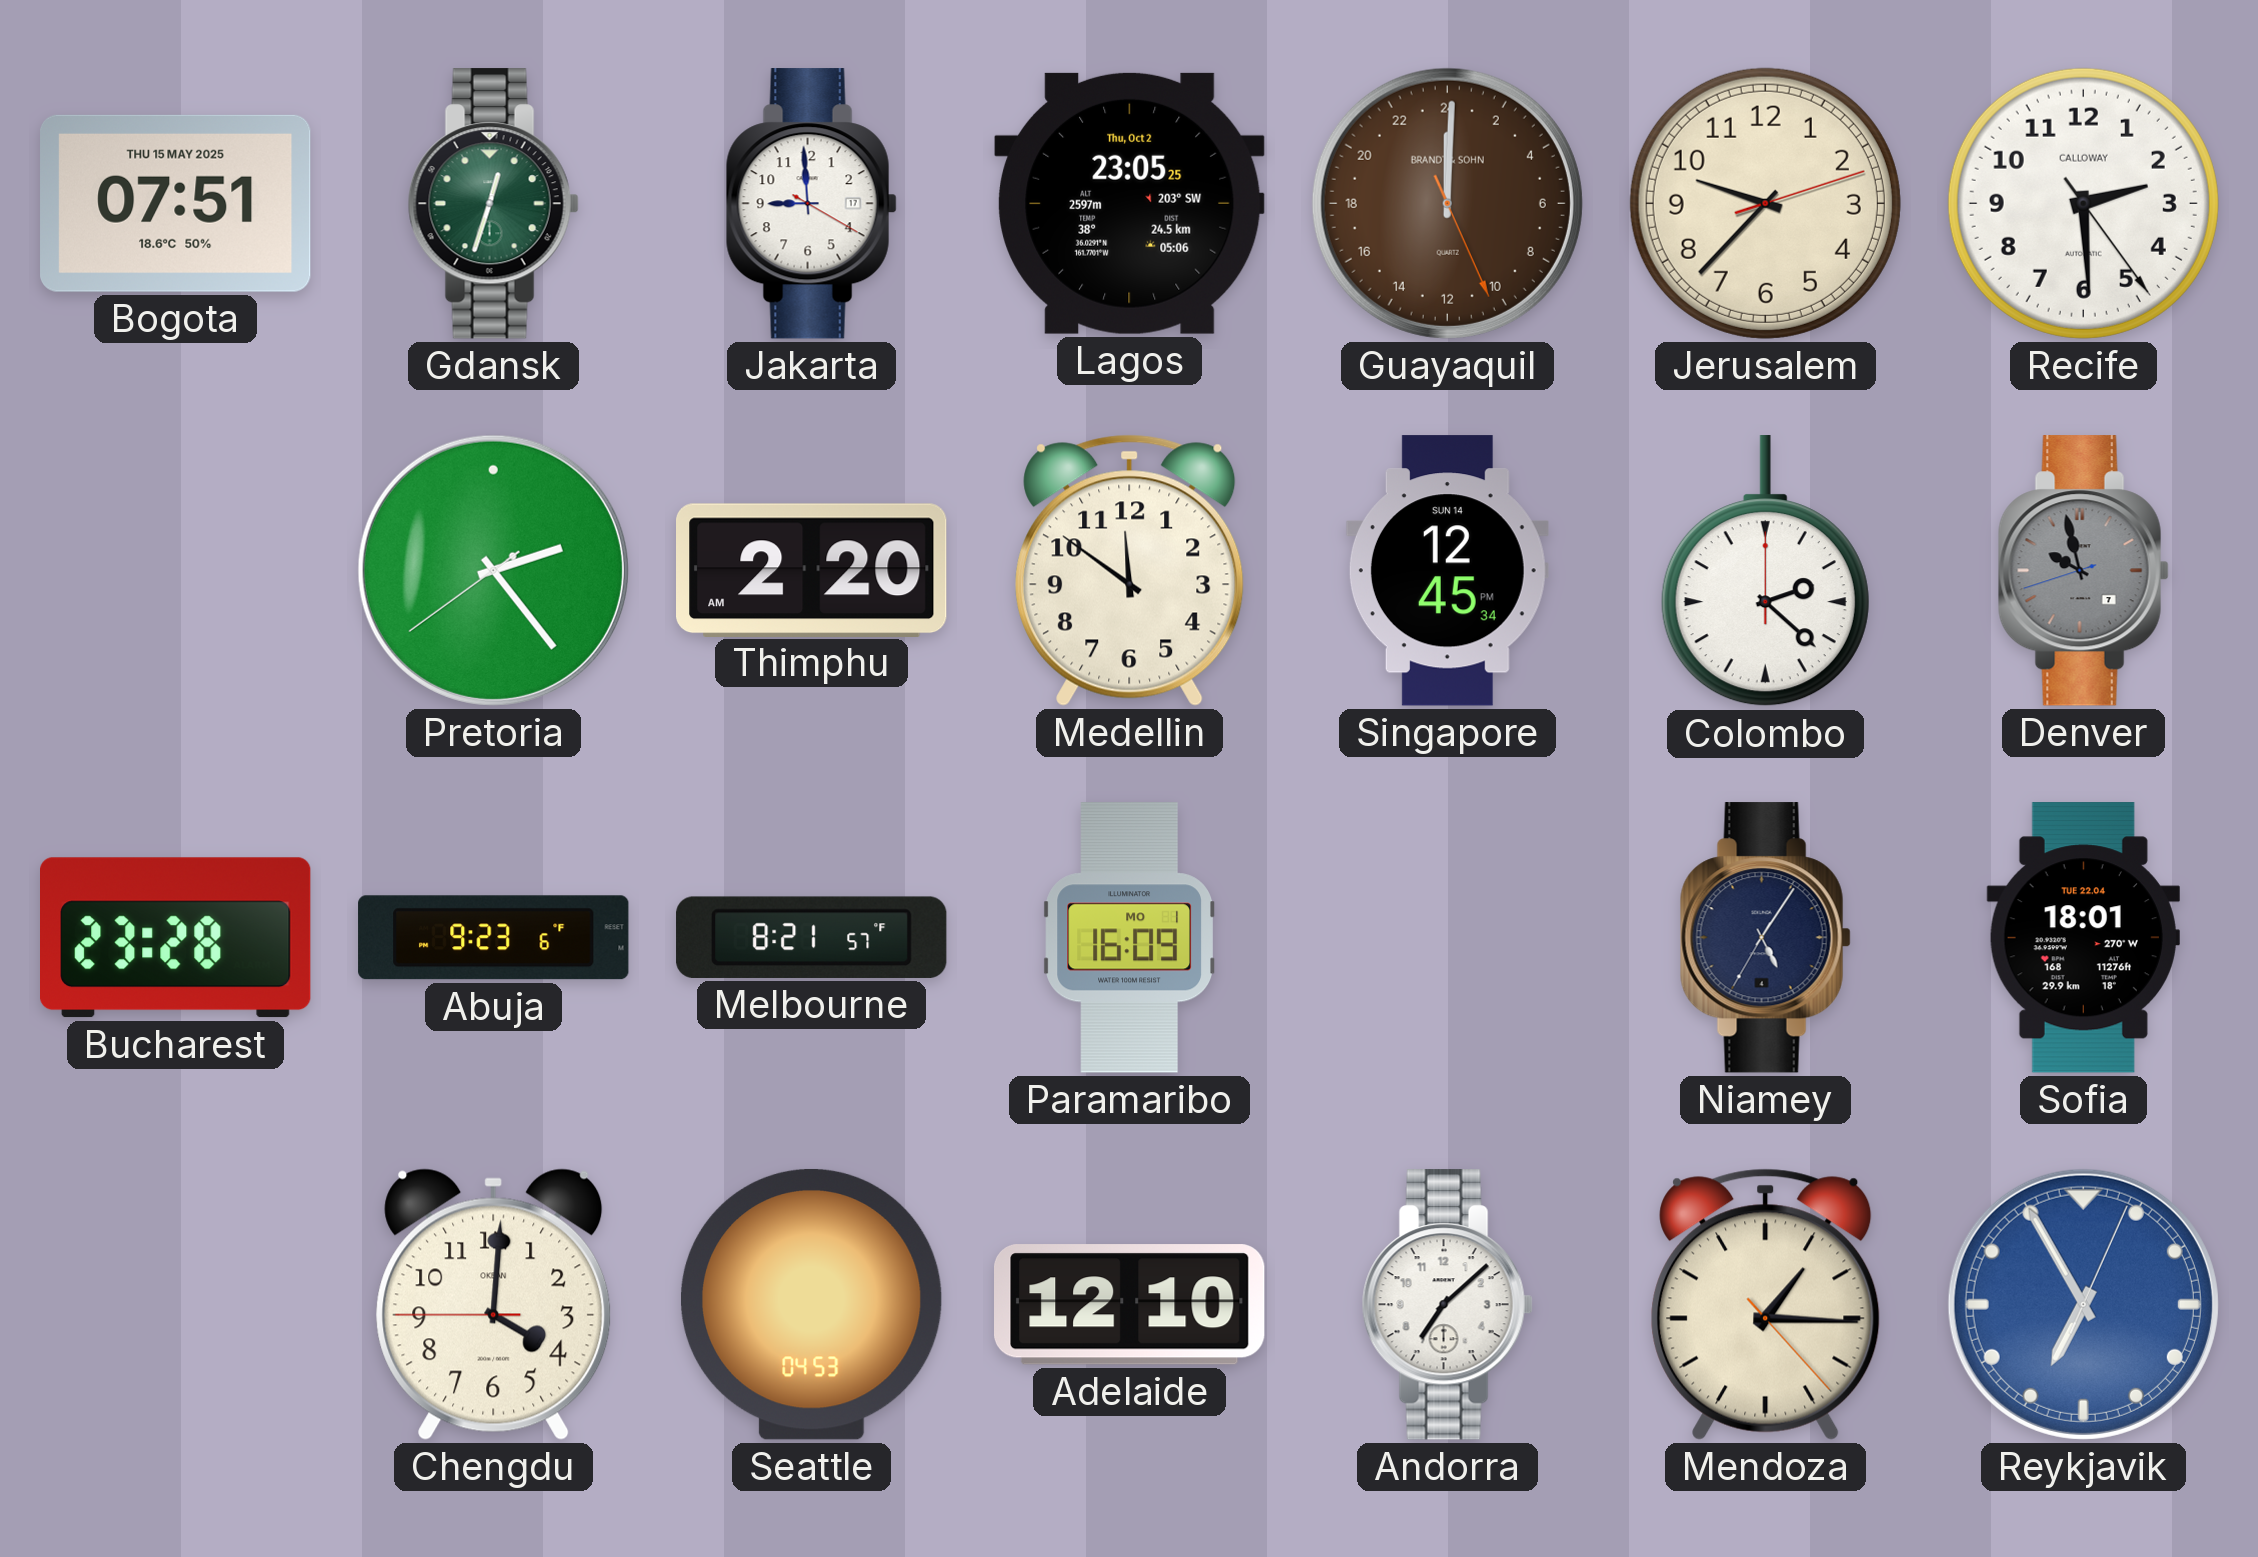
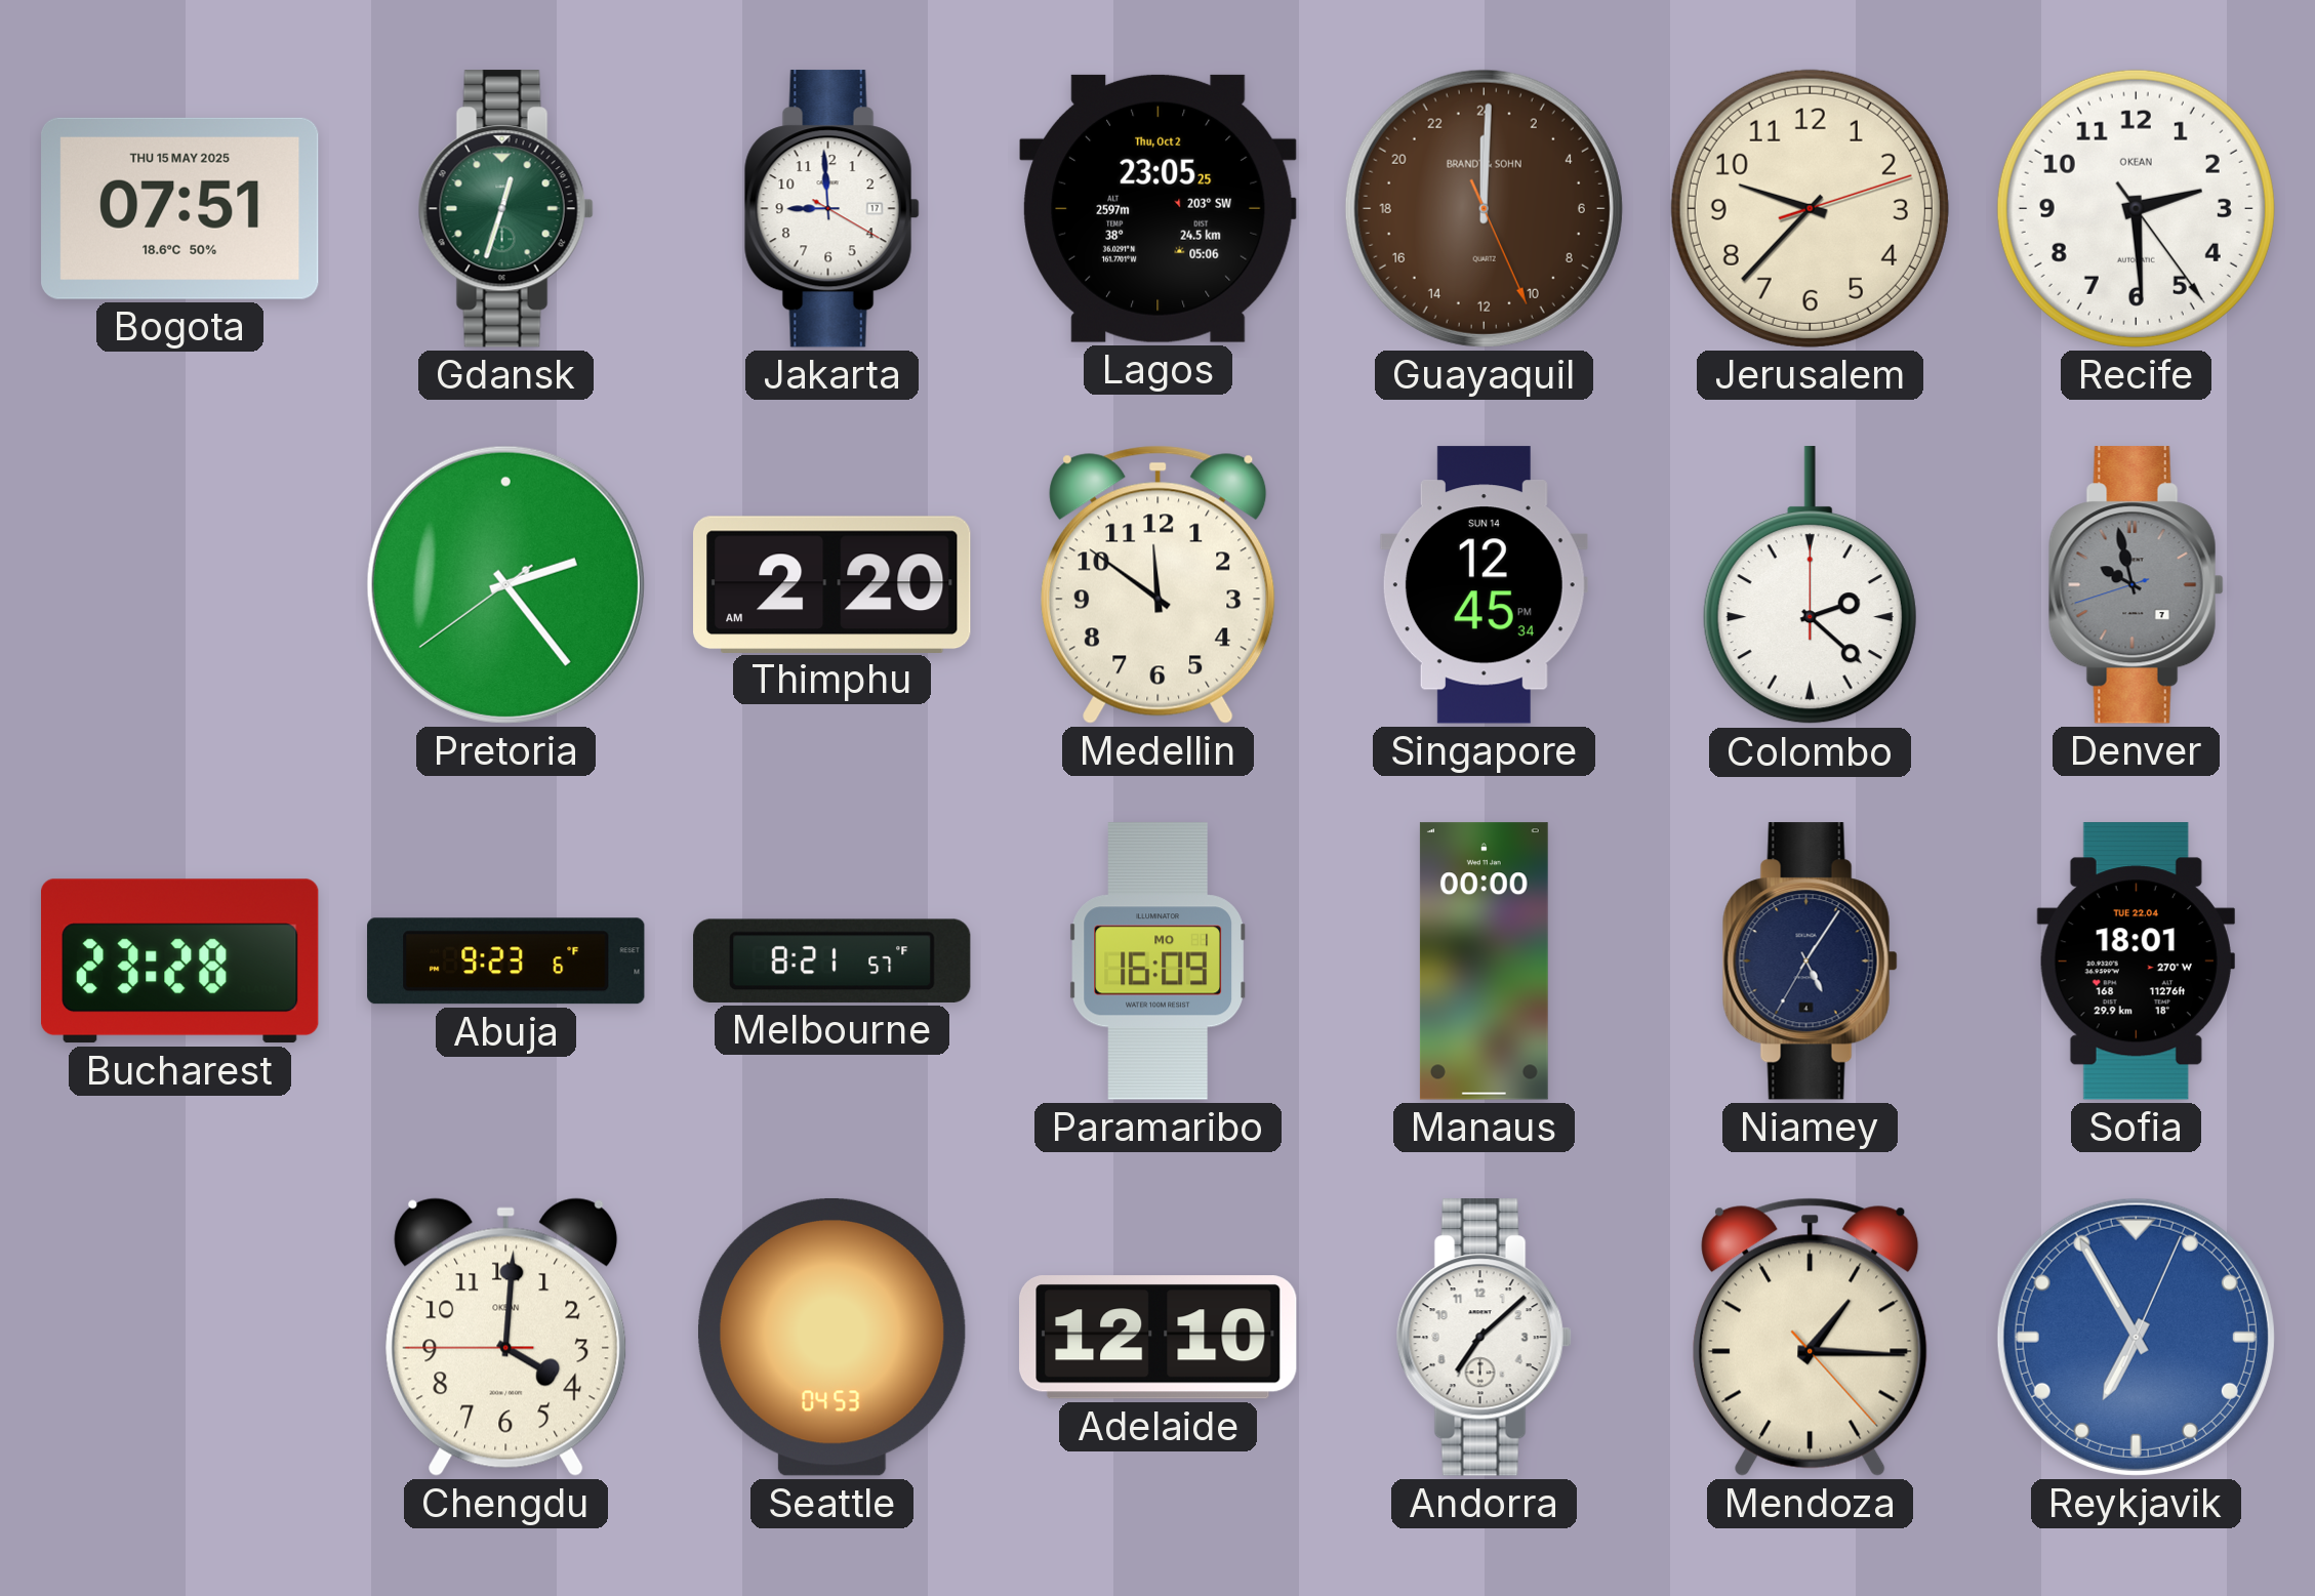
Recife brand: CALLOWAY -> OKEAN
Manaus: none -> 00:00
